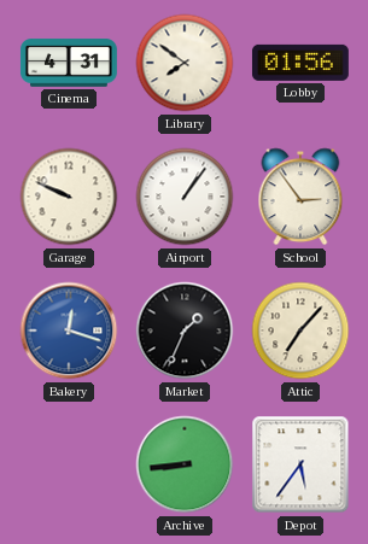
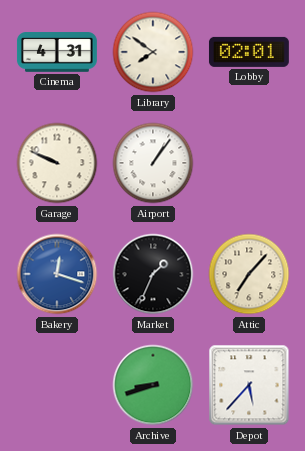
Lobby: 01:56 -> 02:01
School: 2:54 -> none
Archive: 8:44 -> 8:42
Depot: 5:36 -> 5:37
